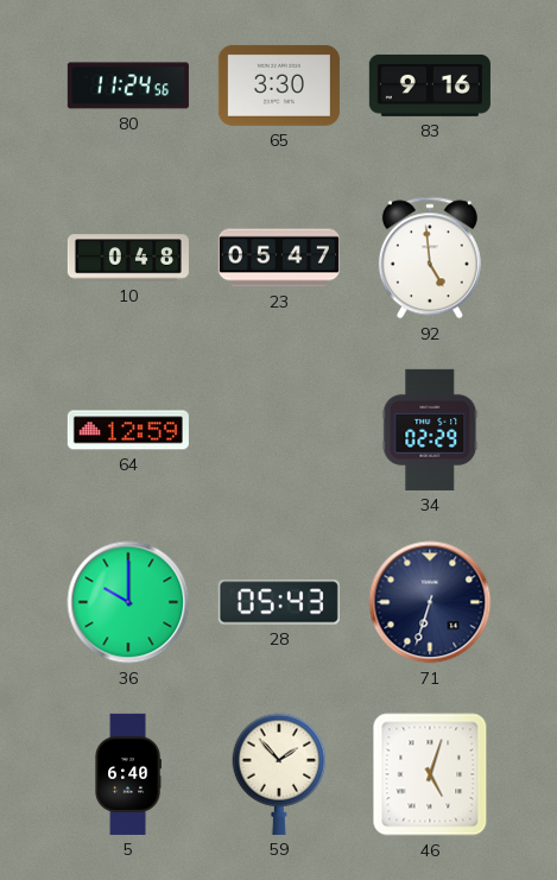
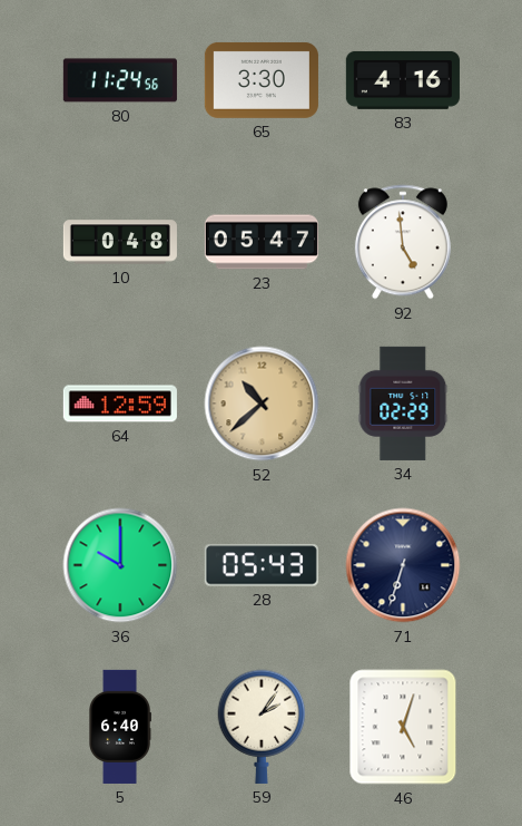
83: 9:16 -> 4:16
52: none -> 10:38
59: 1:53 -> 2:06
